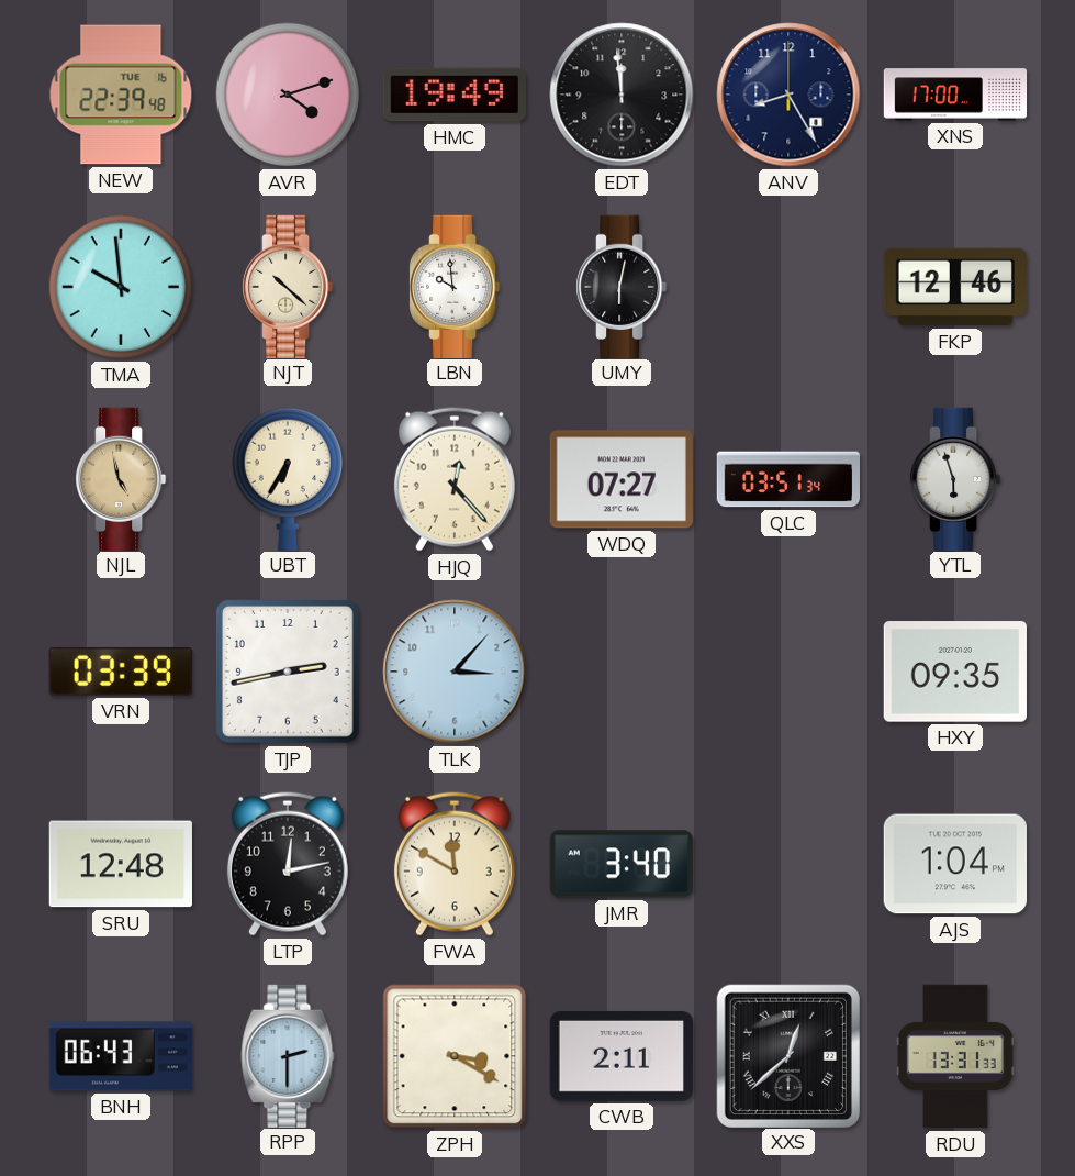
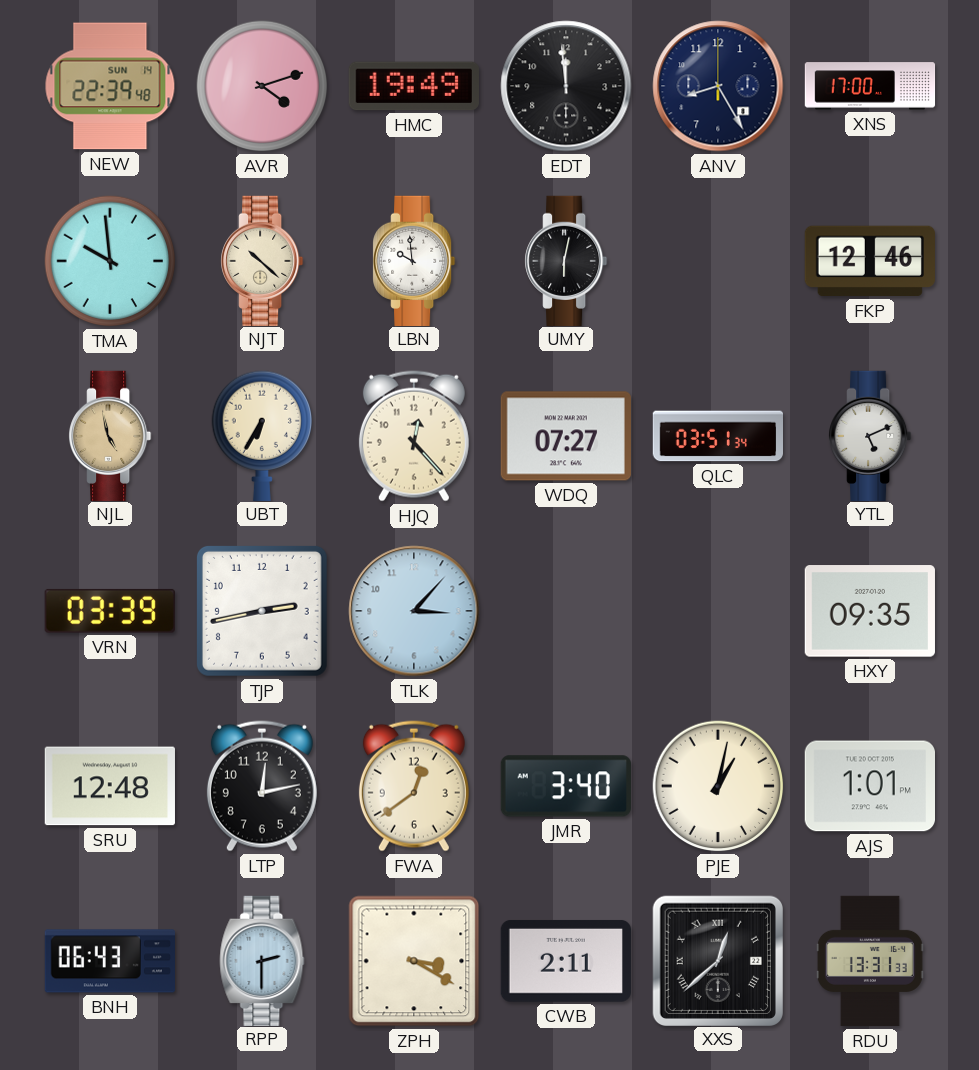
NEW date: TUE 16 -> SUN 14
YTL: 5:57 -> 5:11
FWA: 11:50 -> 12:39
PJE: none -> 1:02
AJS: 1:04 -> 1:01
